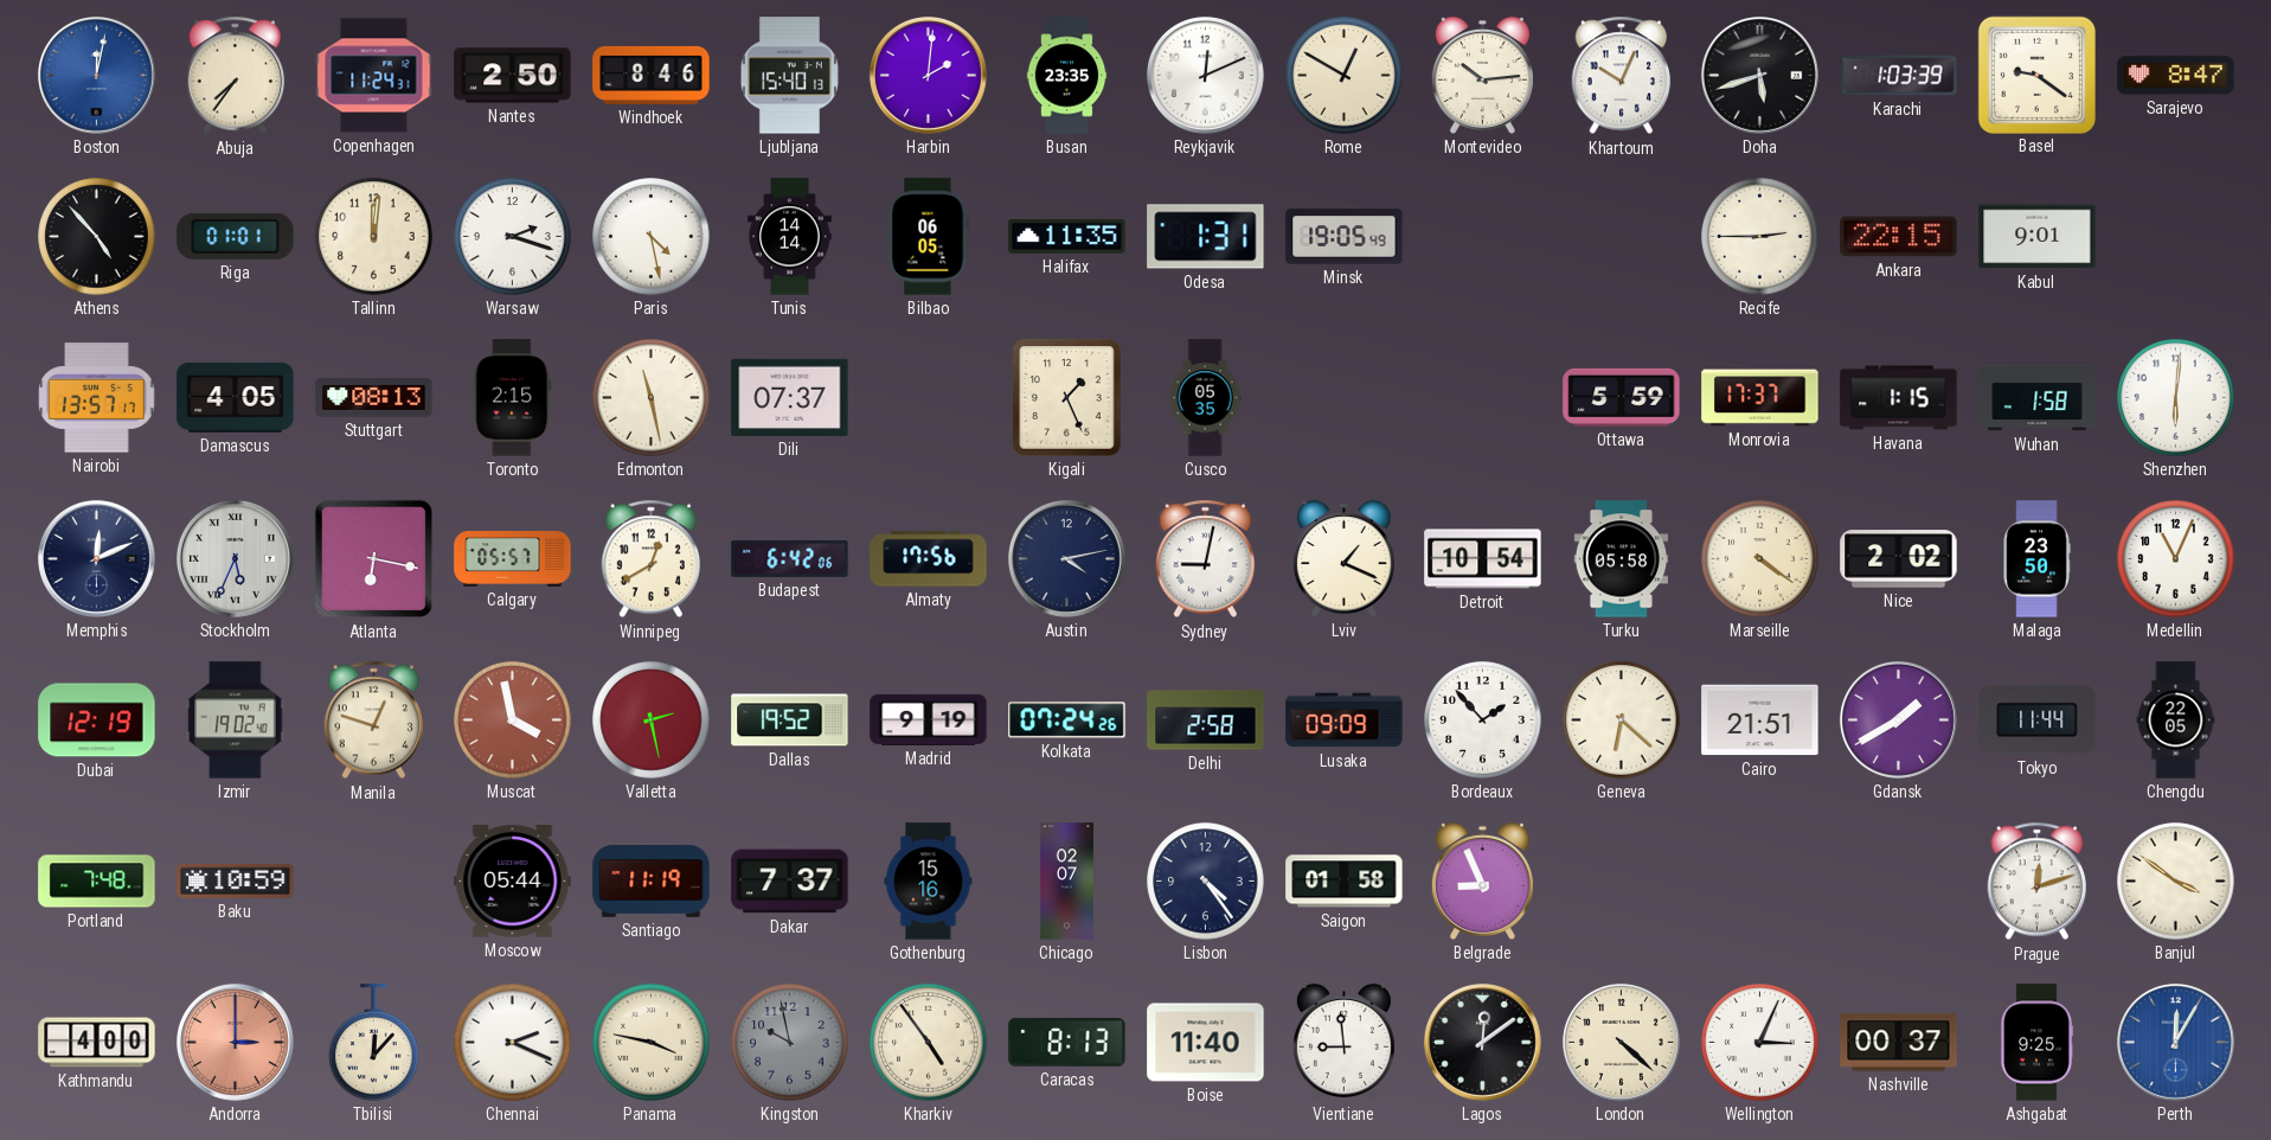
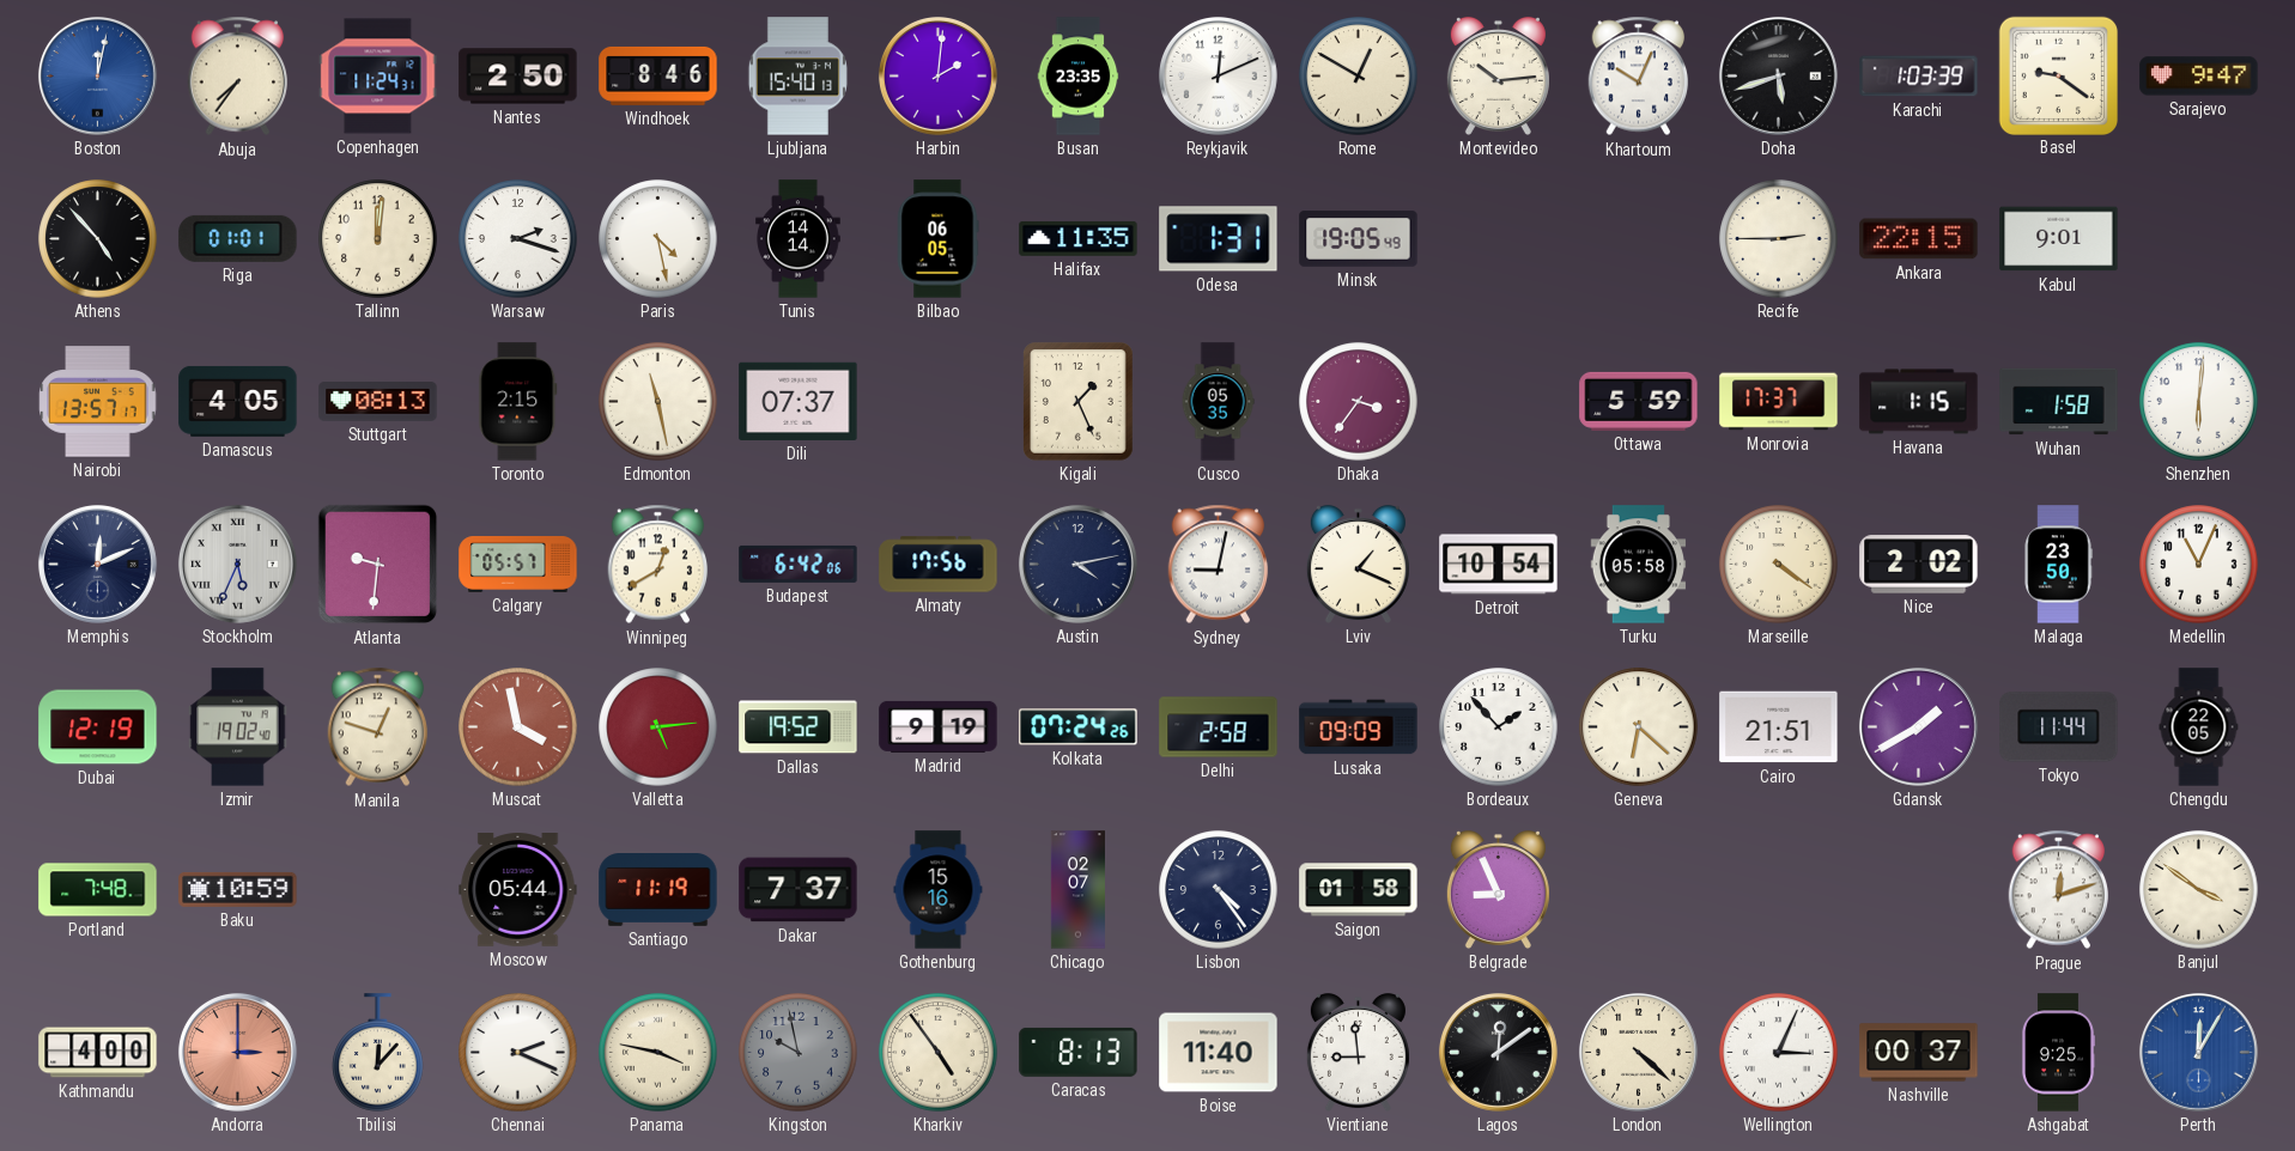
Sarajevo: 8:47 -> 9:47
Dhaka: none -> 3:36
Atlanta: 6:17 -> 9:31
Valletta: 2:28 -> 5:14
